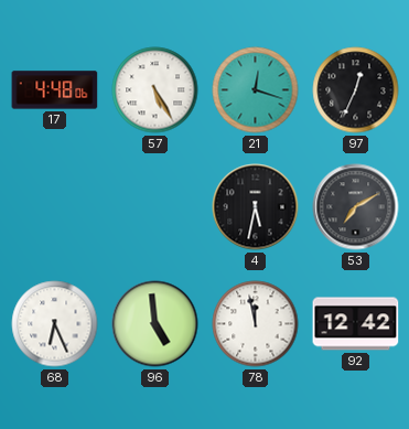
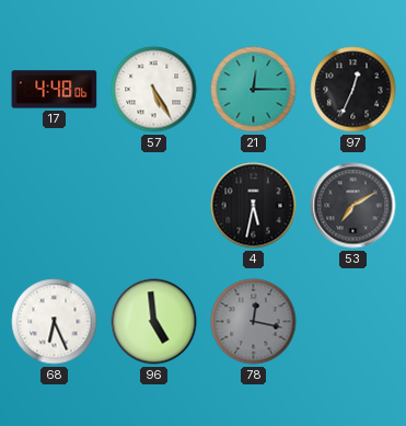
21: 12:18 -> 12:15
78: 11:58 -> 12:17
78 dial: white -> grey
92: 12:42 -> none
